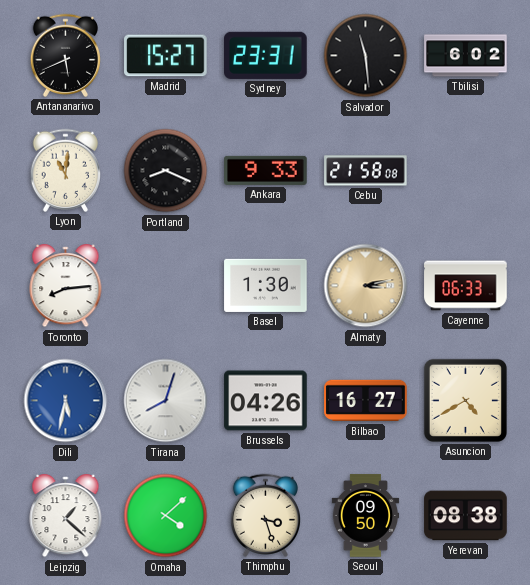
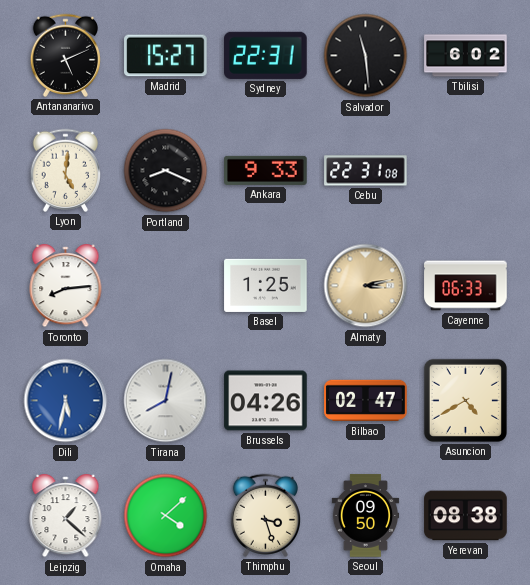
Antananarivo: 5:41 -> 5:11
Sydney: 23:31 -> 22:31
Lyon: 11:01 -> 5:01
Cebu: 21:58 -> 22:31
Basel: 1:30 -> 1:25
Tirana: 8:03 -> 8:02
Bilbao: 16:27 -> 02:47
